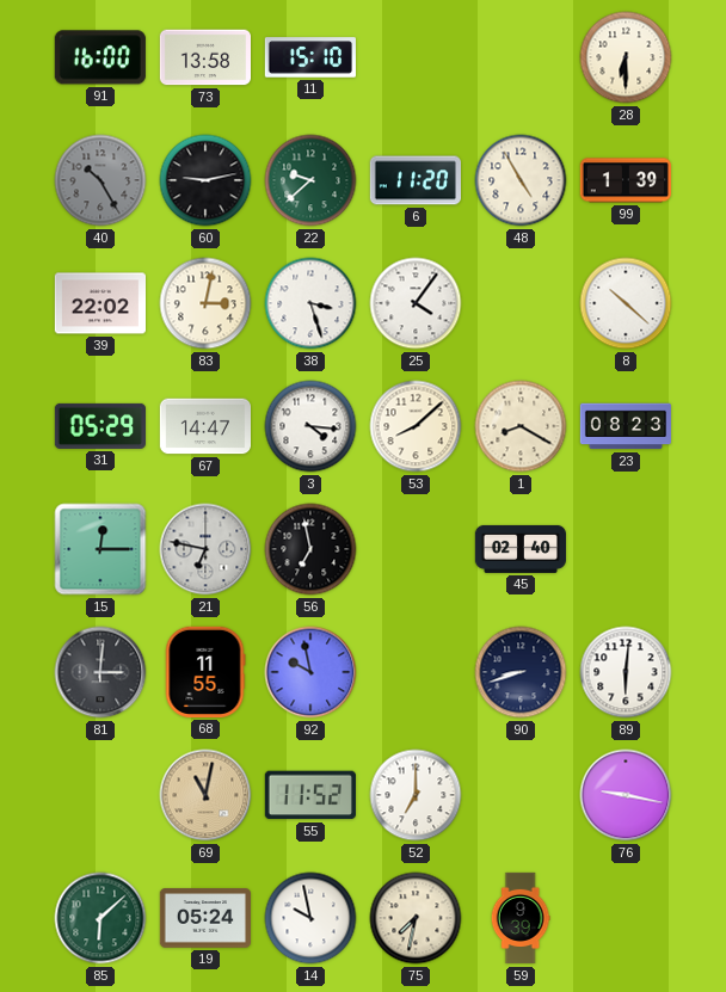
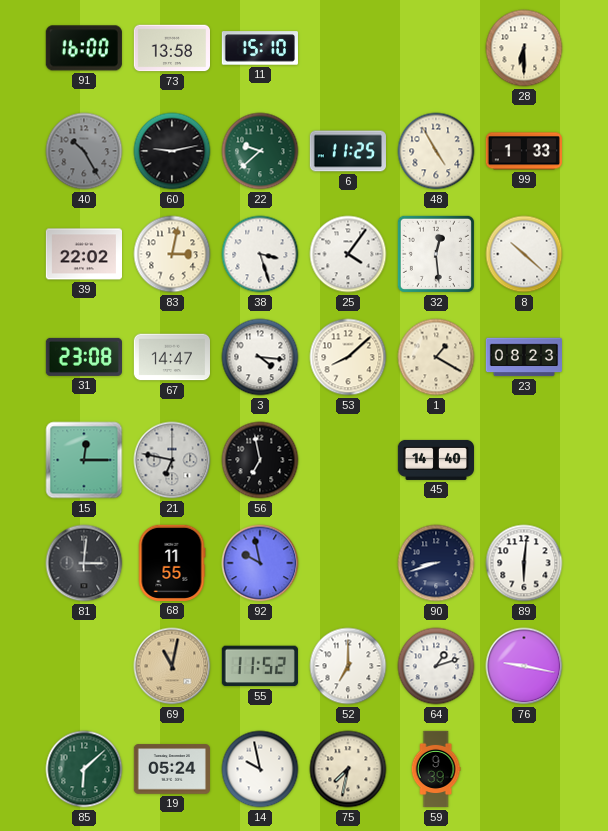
6: 11:20 -> 11:25
99: 1:39 -> 1:33
32: none -> 12:29
31: 05:29 -> 23:08
1: 8:20 -> 1:20
45: 02:40 -> 14:40
64: none -> 1:12
